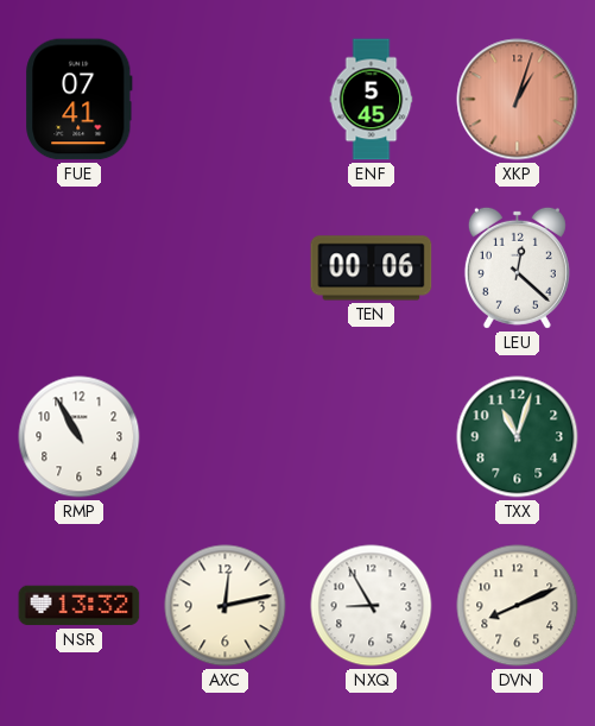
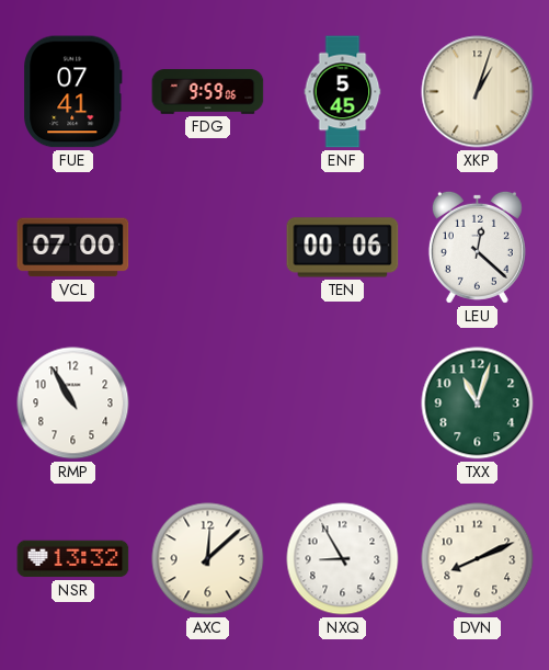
FDG: none -> 9:59
XKP dial: salmon -> cream
VCL: none -> 07:00
AXC: 12:13 -> 12:08
